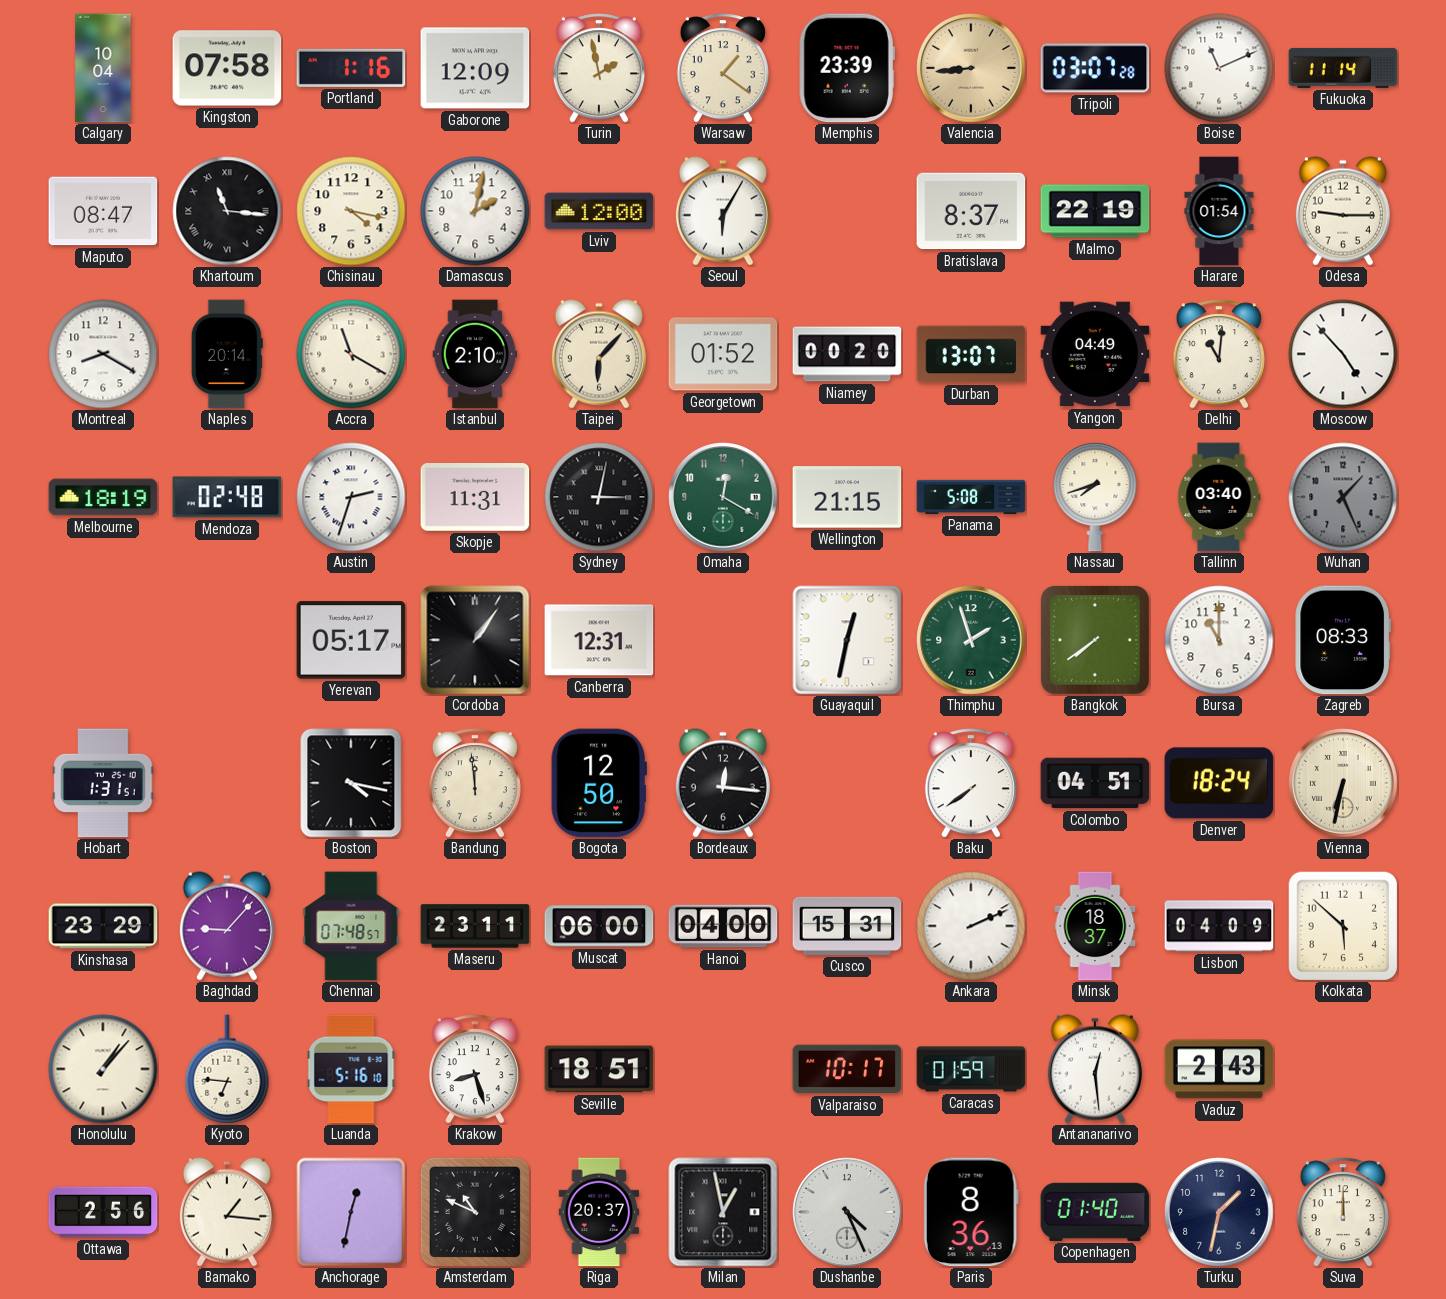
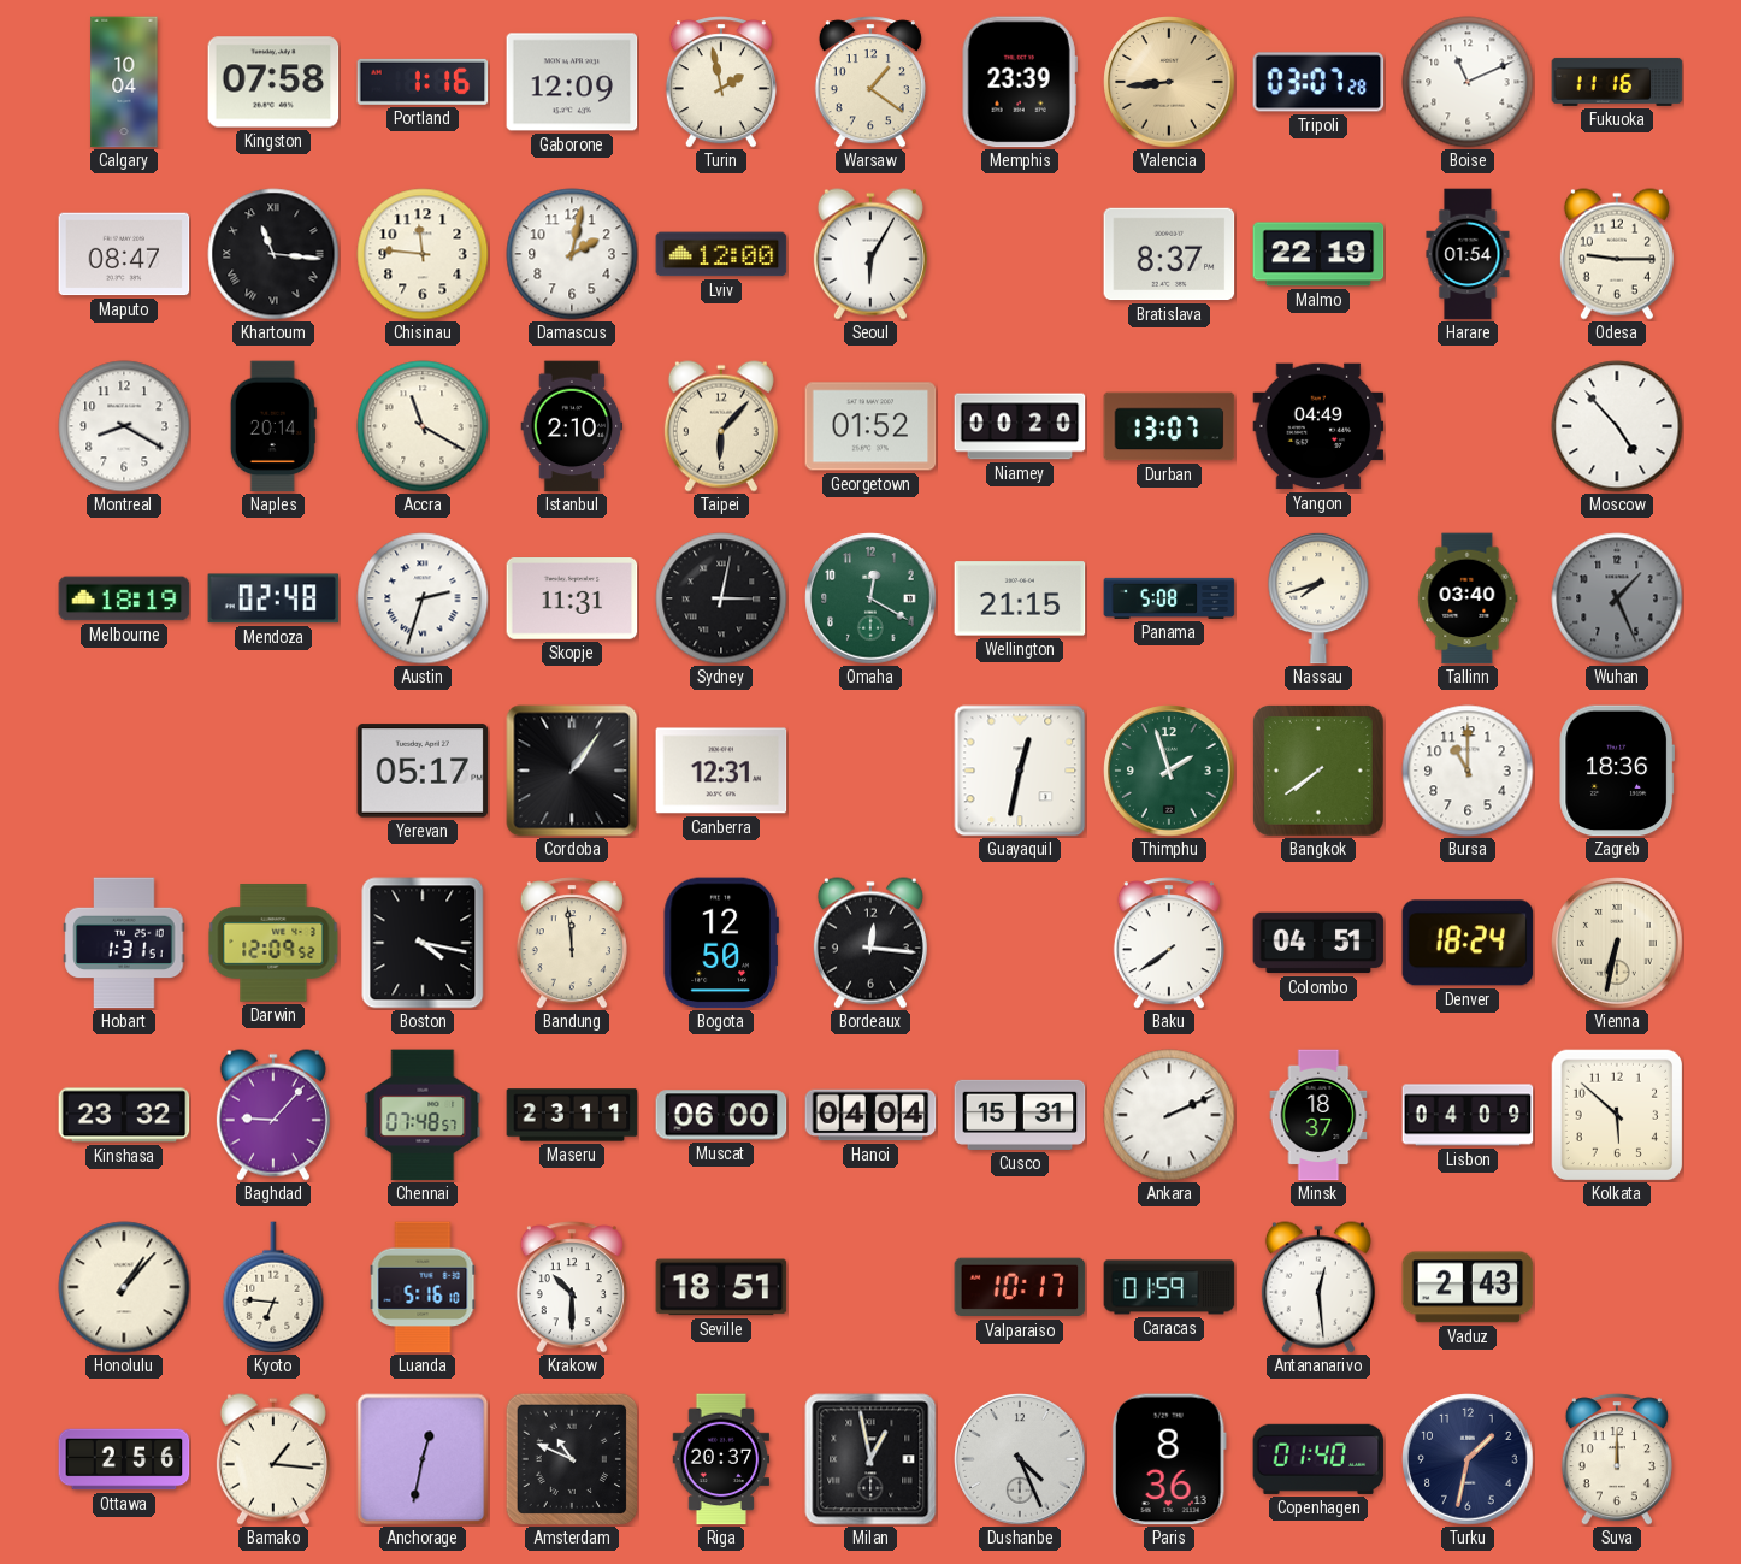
Fukuoka: 11:14 -> 11:16
Chisinau: 4:17 -> 11:46
Delhi: 11:01 -> none
Zagreb: 08:33 -> 18:36
Darwin: none -> 12:09
Kinshasa: 23:29 -> 23:32
Hanoi: 04:00 -> 04:04
Krakow: 8:27 -> 10:30
